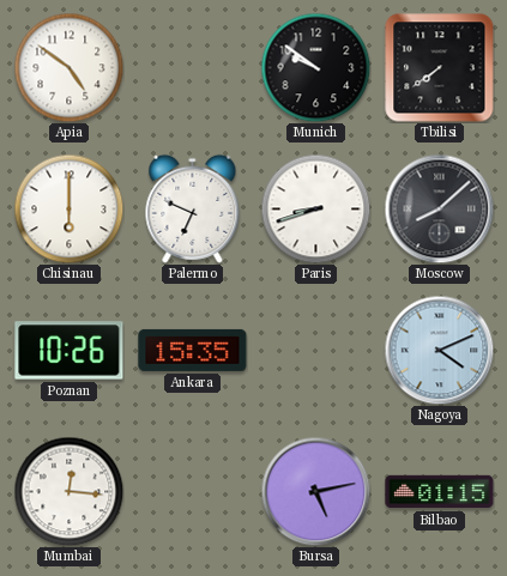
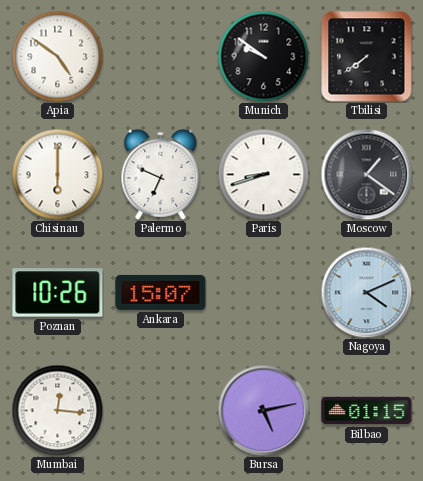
Moscow: 8:08 -> 1:21
Ankara: 15:35 -> 15:07
